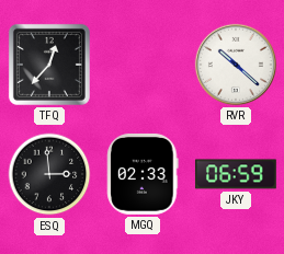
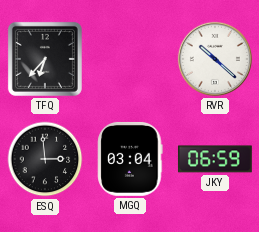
TFQ: 12:37 -> 6:37
MGQ: 02:33 -> 03:04
